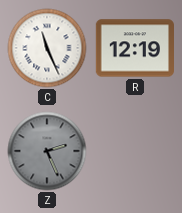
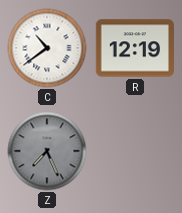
C: 11:26 -> 10:39
Z: 2:26 -> 7:26
